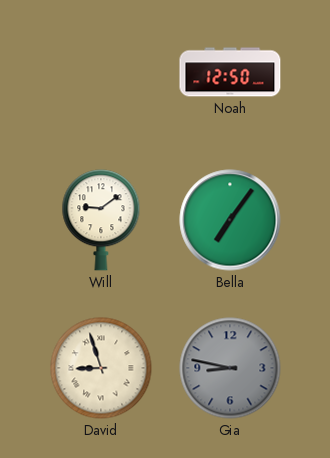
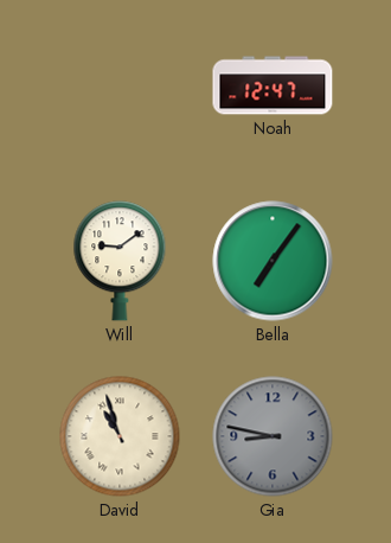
Noah: 12:50 -> 12:47
David: 8:57 -> 10:57
